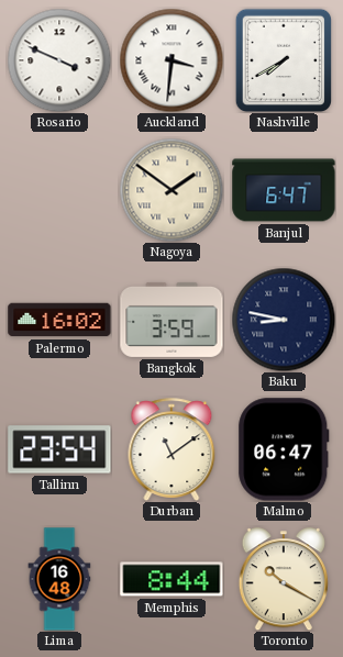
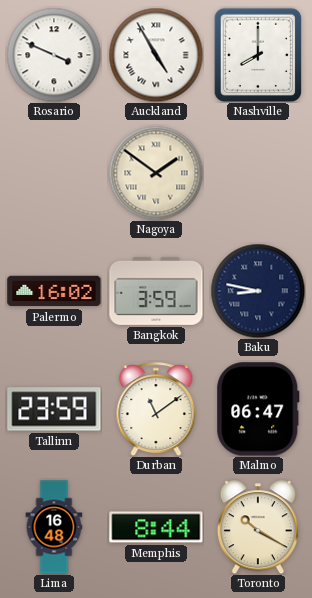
Auckland: 3:31 -> 4:55
Nashville: 7:40 -> 8:00
Banjul: 6:47 -> none
Tallinn: 23:54 -> 23:59
